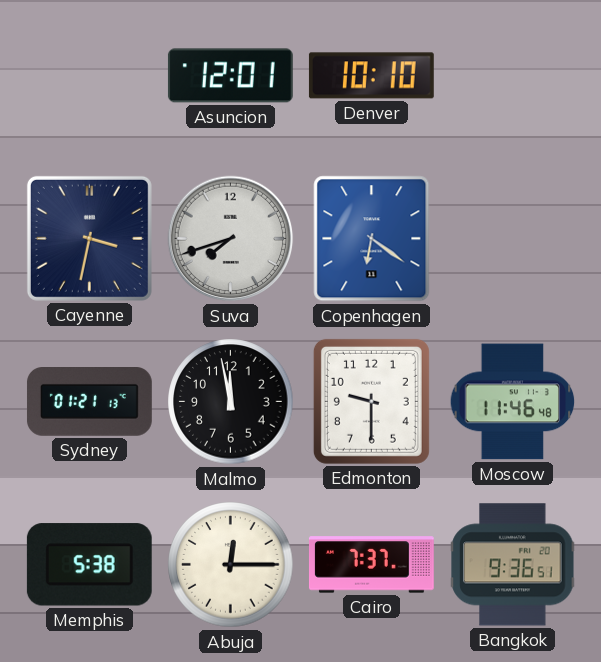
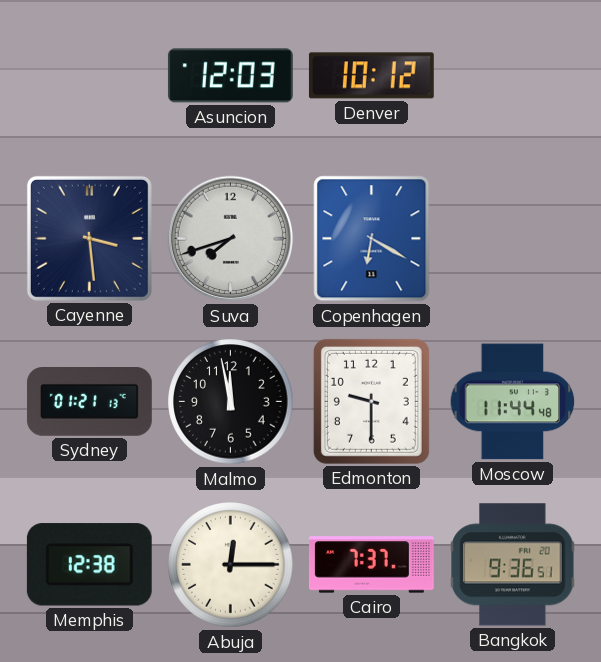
Asuncion: 12:01 -> 12:03
Denver: 10:10 -> 10:12
Cayenne: 3:32 -> 3:29
Copenhagen: 6:21 -> 6:20
Moscow: 11:46 -> 11:44
Memphis: 5:38 -> 12:38
